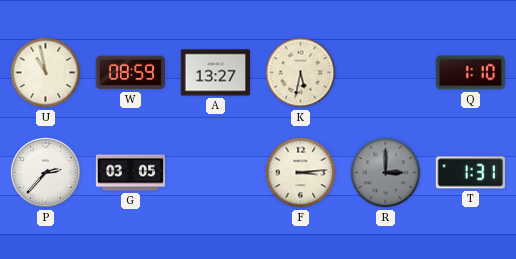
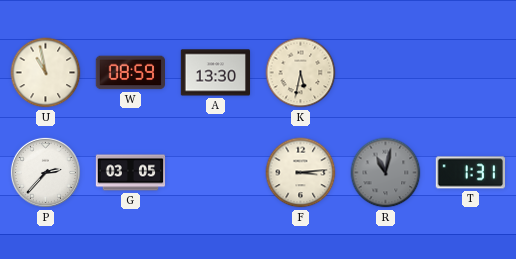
A: 13:27 -> 13:30
Q: 1:10 -> none
R: 3:00 -> 11:02
